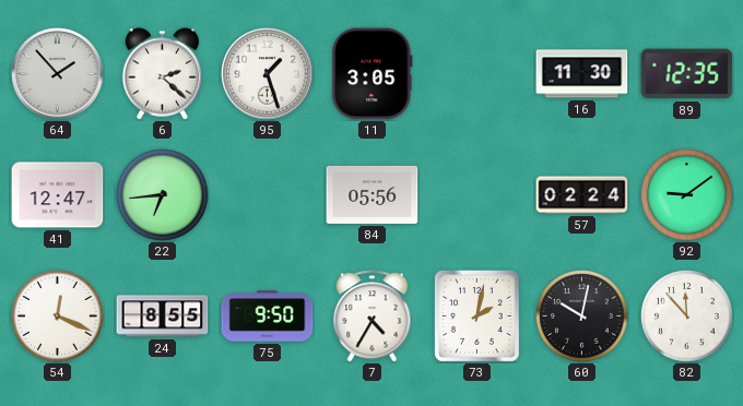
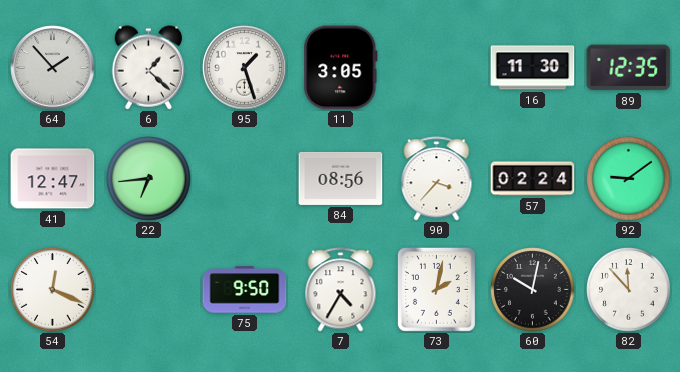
6: 2:22 -> 1:22
84: 05:56 -> 08:56
90: none -> 3:37
24: 8:55 -> none
